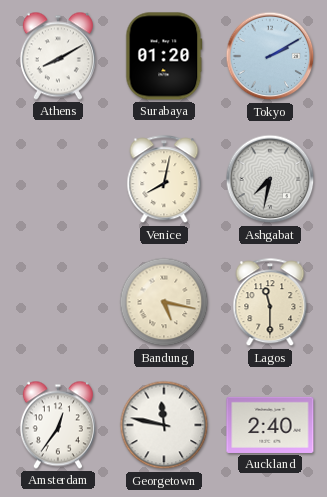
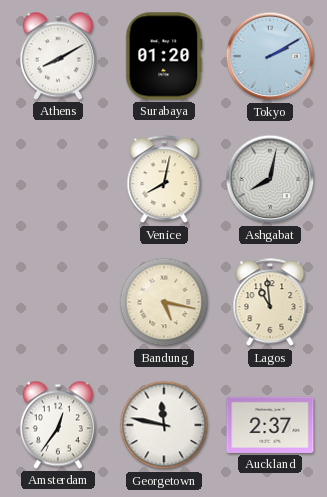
Ashgabat: 7:32 -> 8:02
Lagos: 11:30 -> 10:59
Auckland: 2:40 -> 2:37
